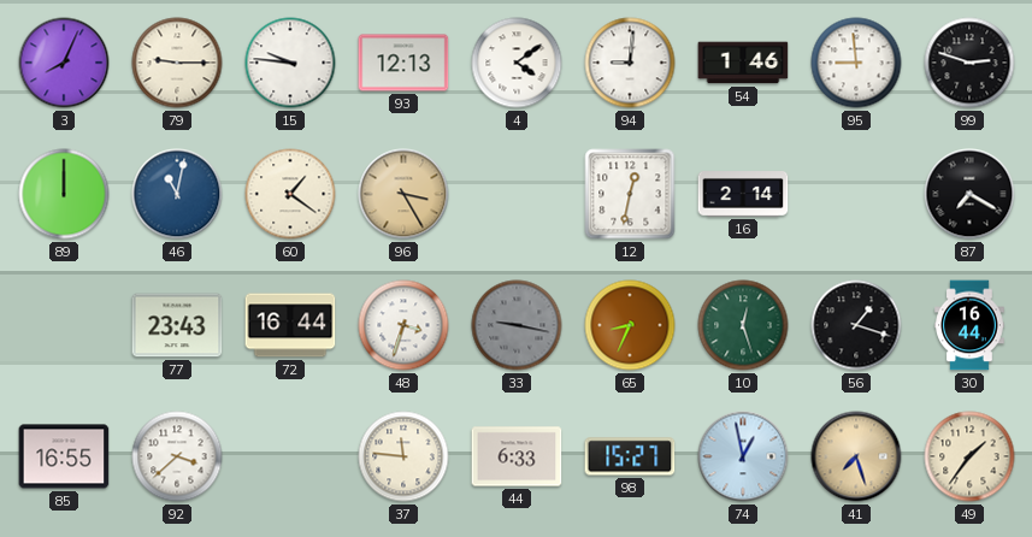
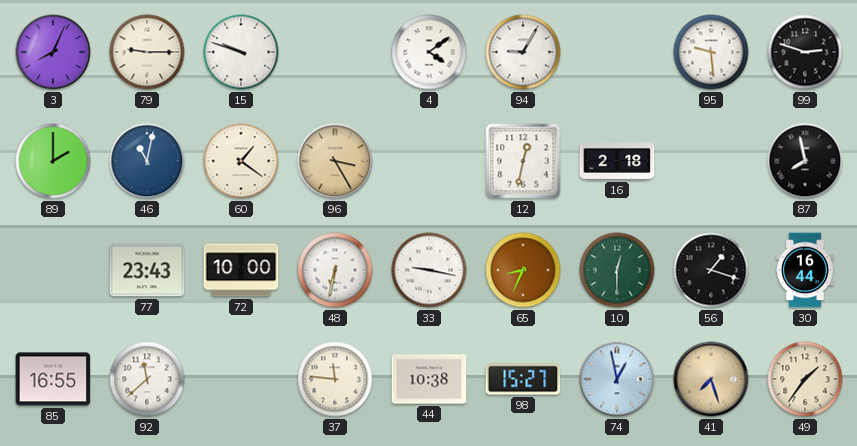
15: 9:46 -> 9:48
93: 12:13 -> none
94: 9:01 -> 9:05
54: 1:46 -> none
95: 8:59 -> 9:29
89: 12:00 -> 2:00
16: 2:14 -> 2:18
87: 7:20 -> 7:58
72: 16:44 -> 10:00
48: 3:33 -> 6:32
33 dial: grey -> white
10: 12:27 -> 12:30
92: 3:38 -> 11:38
44: 6:33 -> 10:38
